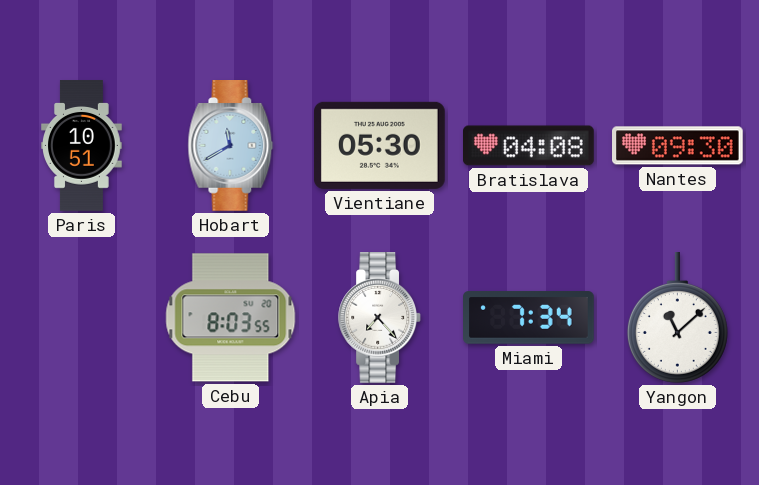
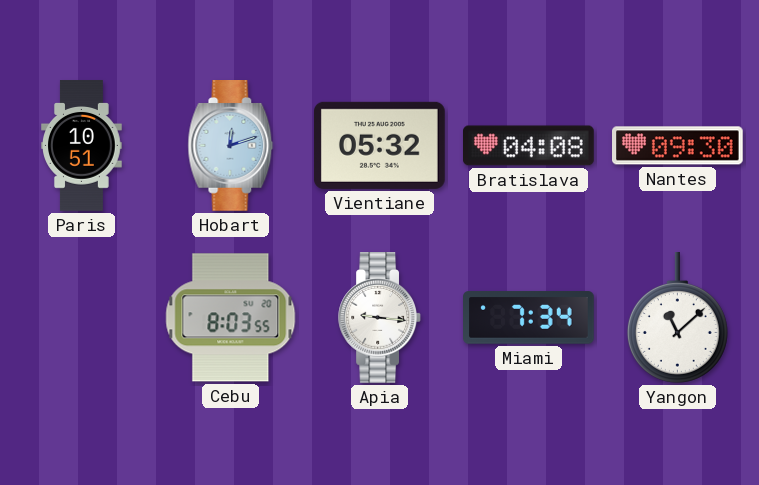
Hobart: 11:40 -> 12:12
Vientiane: 05:30 -> 05:32
Apia: 7:23 -> 9:16
